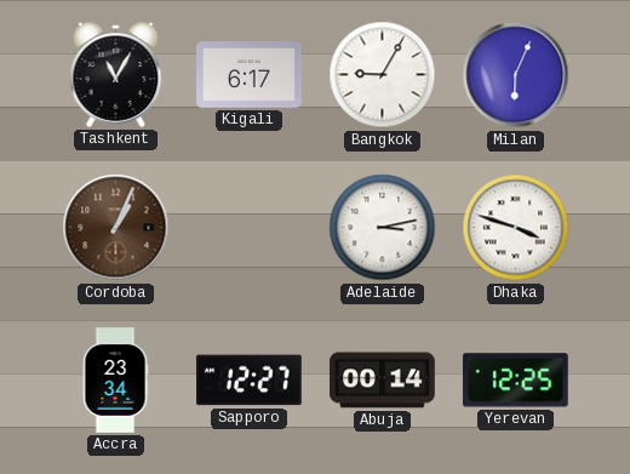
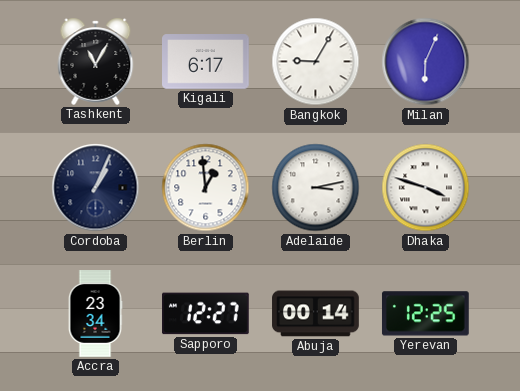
Cordoba dial: brown -> navy
Berlin: none -> 12:59
